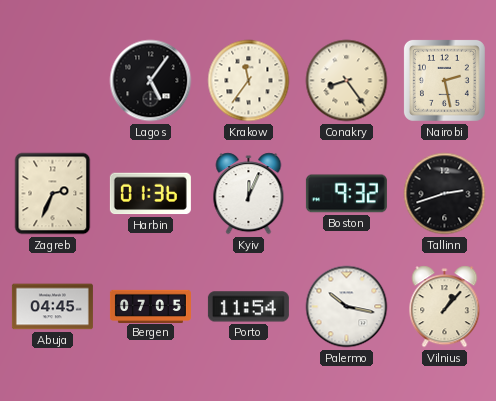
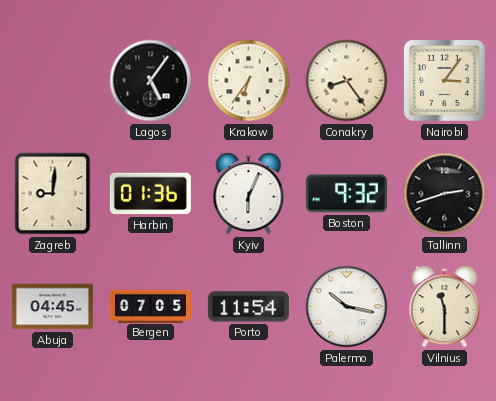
Krakow: 11:36 -> 6:36
Nairobi: 2:28 -> 3:06
Zagreb: 2:34 -> 9:01
Kyiv: 12:04 -> 6:04
Vilnius: 1:07 -> 11:30
